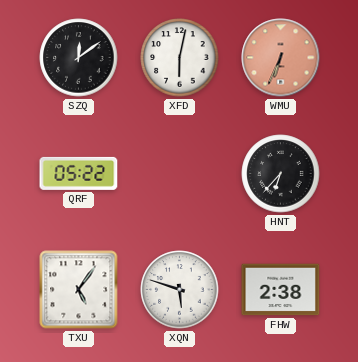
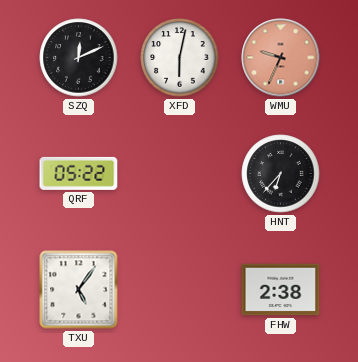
SZQ: 12:09 -> 12:11
WMU: 6:34 -> 9:34
XQN: 5:48 -> none
